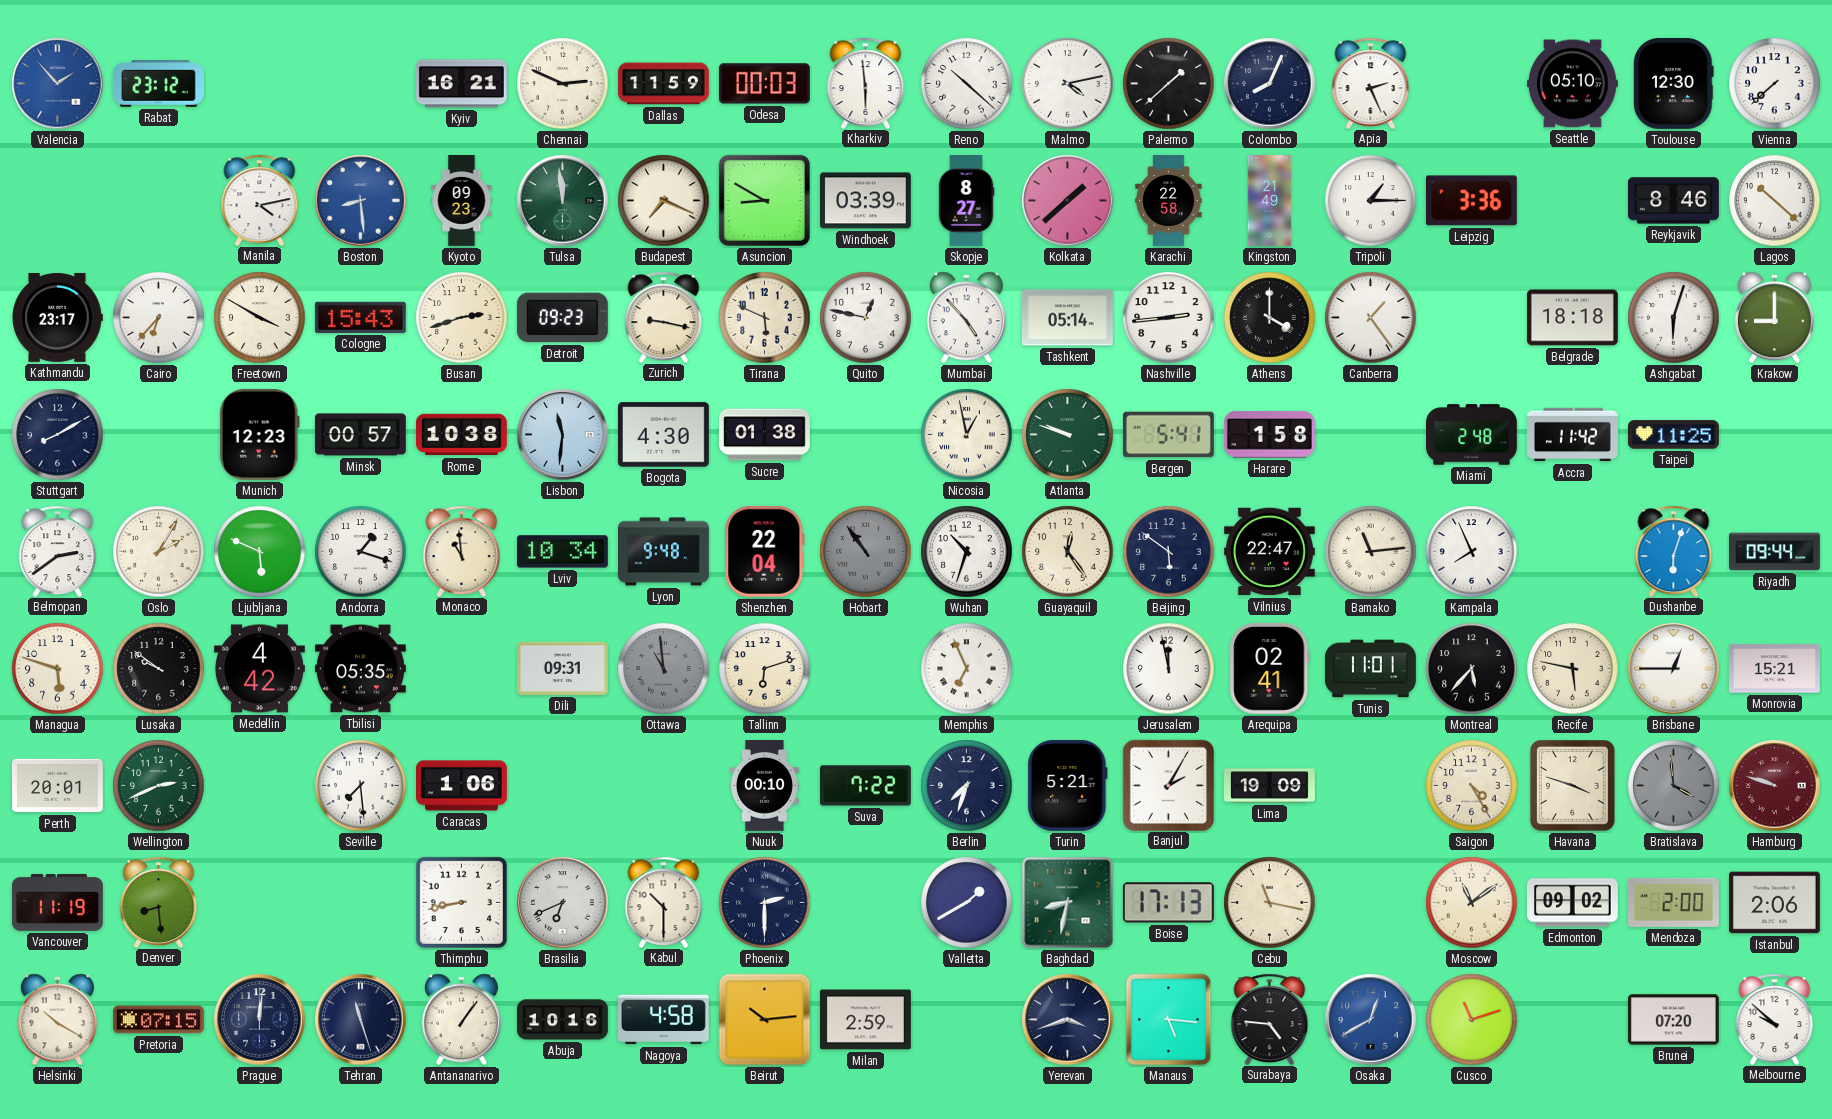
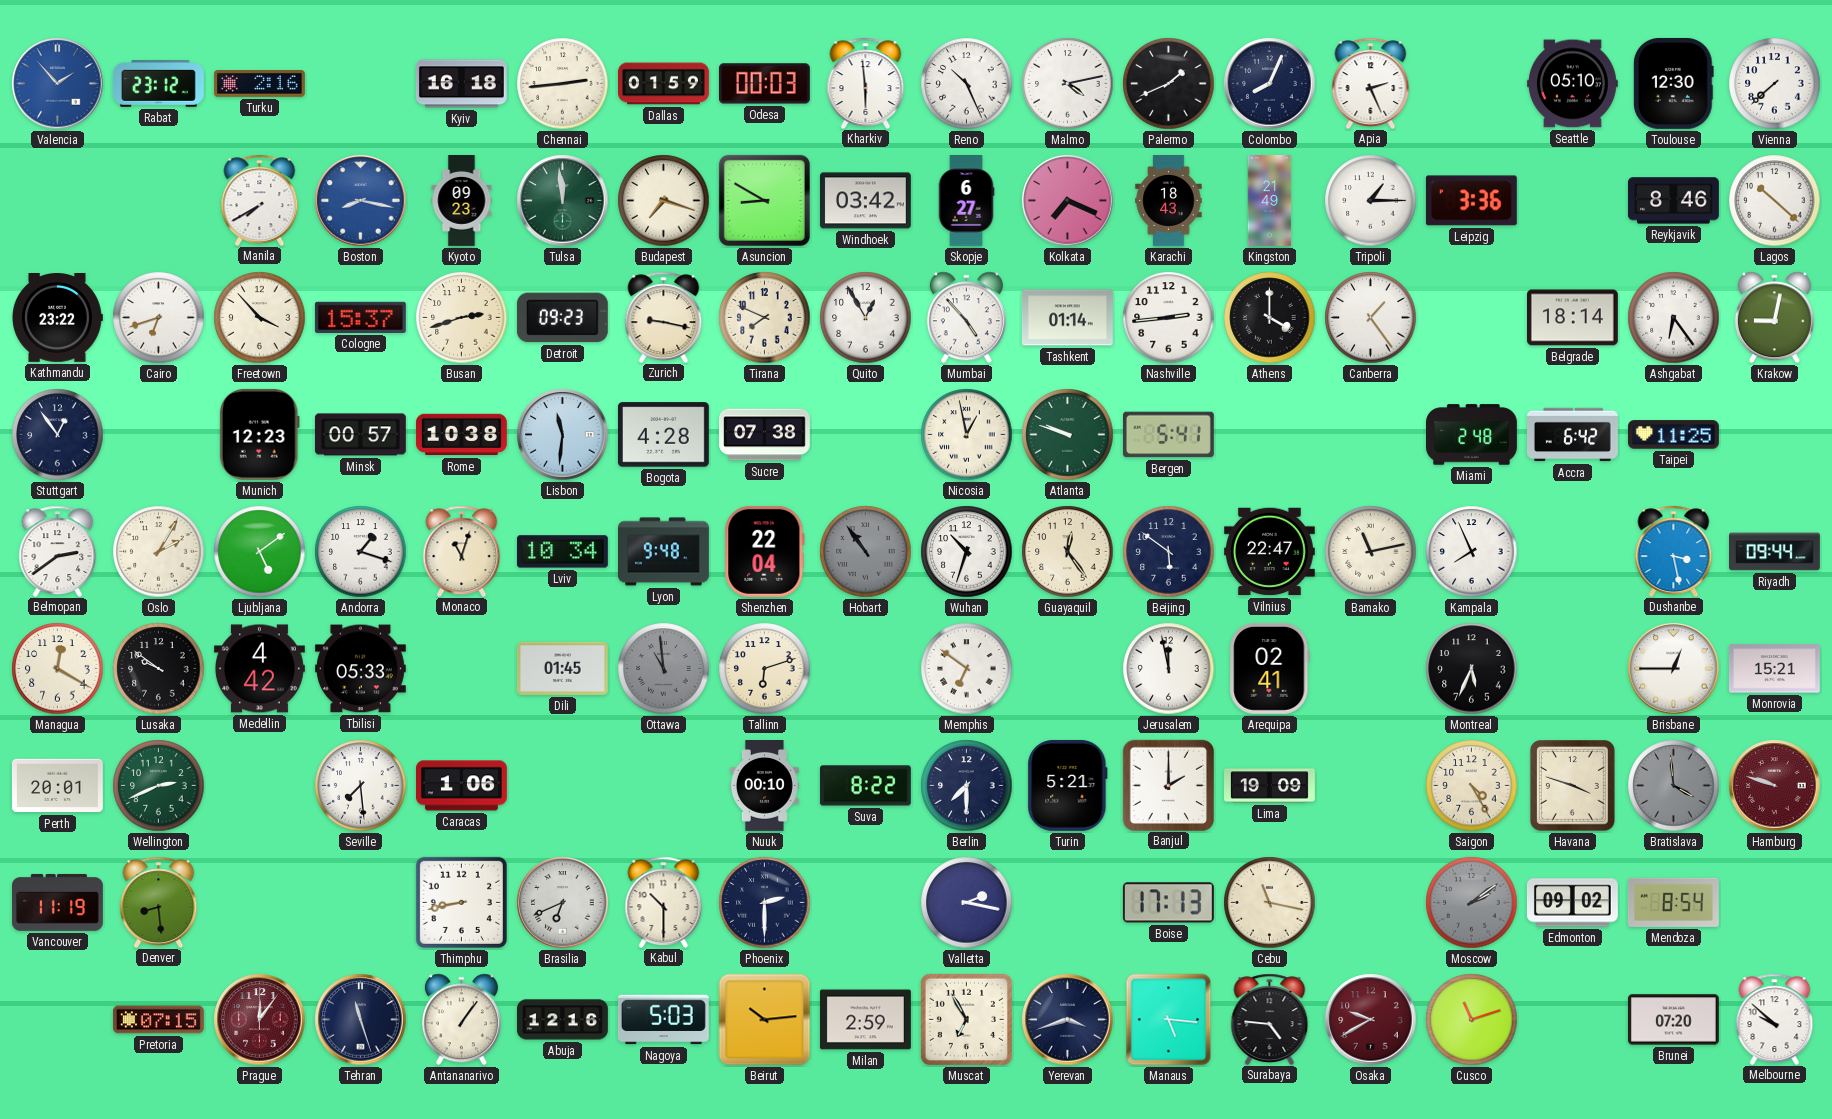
Turku: none -> 2:16
Kyiv: 16:21 -> 16:18
Chennai: 2:49 -> 2:44
Dallas: 11:59 -> 01:59
Reno: 10:22 -> 10:26
Palermo: 1:38 -> 1:41
Manila: 4:13 -> 7:40
Boston: 8:29 -> 8:17
Budapest: 7:19 -> 7:18
Windhoek: 03:39 -> 03:42
Skopje: 8:27 -> 6:27
Kolkata: 1:38 -> 7:19
Karachi: 22:58 -> 18:43
Kathmandu: 23:17 -> 23:22
Cairo: 6:37 -> 6:42
Freetown: 3:50 -> 3:53
Cologne: 15:43 -> 15:37
Tirana: 5:49 -> 7:49
Quito: 12:47 -> 12:55
Tashkent: 05:14 -> 01:14
Belgrade: 18:18 -> 18:14
Ashgabat: 6:03 -> 6:24
Krakow: 9:00 -> 9:02
Stuttgart: 8:10 -> 12:54
Bogota: 4:30 -> 4:28
Sucre: 01:38 -> 07:38
Harare: 1:58 -> none
Accra: 11:42 -> 6:42
Ljubljana: 5:49 -> 5:09
Monaco: 10:59 -> 11:03
Bamako: 11:14 -> 11:13
Dushanbe: 6:03 -> 3:28
Managua: 5:48 -> 12:20
Tbilisi: 05:35 -> 05:33
Dili: 09:31 -> 01:45
Memphis: 6:56 -> 6:51
Tunis: 11:01 -> none
Montreal: 5:37 -> 5:34
Recife: 5:47 -> none
Suva: 7:22 -> 8:22
Berlin: 7:33 -> 7:30
Banjul: 2:05 -> 2:00
Valletta: 1:40 -> 2:17
Baghdad: 8:32 -> none
Moscow: 11:09 -> 2:09
Moscow dial: cream -> grey
Mendoza: 2:00 -> 8:54
Istanbul: 2:06 -> none
Helsinki: 10:20 -> none
Prague: 12:01 -> 12:06
Prague dial: navy -> burgundy
Abuja: 10:16 -> 12:16
Nagoya: 4:58 -> 5:03
Muscat: none -> 6:55
Osaka: 12:40 -> 9:40
Osaka dial: blue -> burgundy
